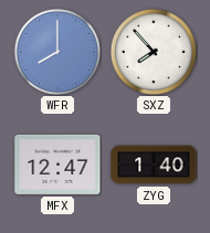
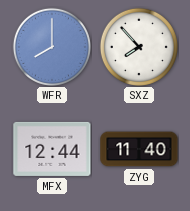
MFX: 12:47 -> 12:44
ZYG: 1:40 -> 11:40
